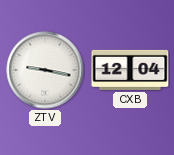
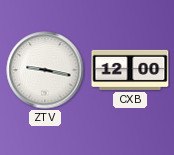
CXB: 12:04 -> 12:00
